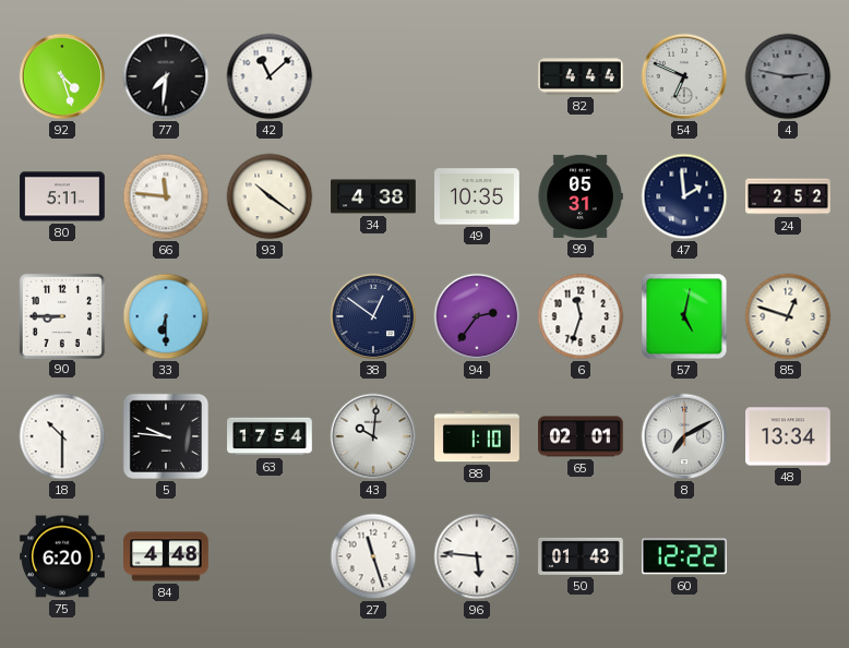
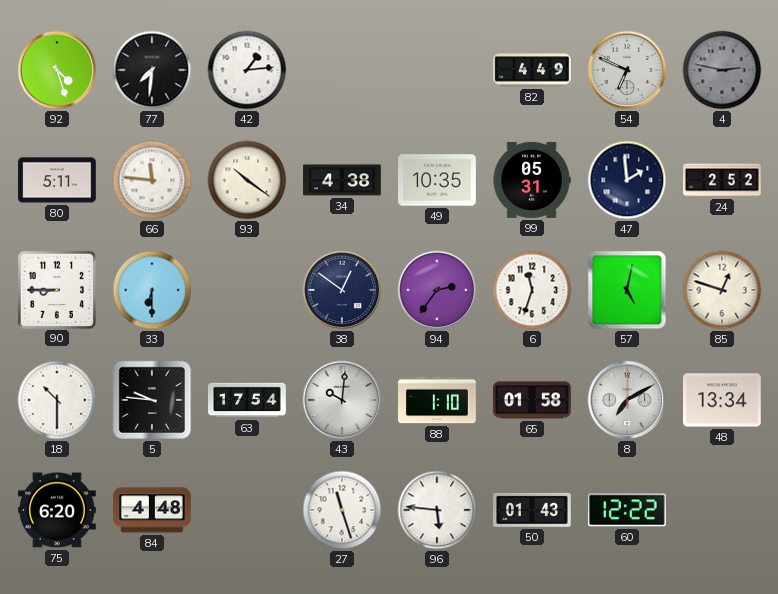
42: 11:08 -> 1:14
82: 4:44 -> 4:49
65: 02:01 -> 01:58
